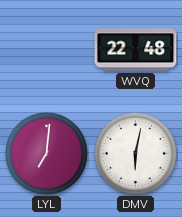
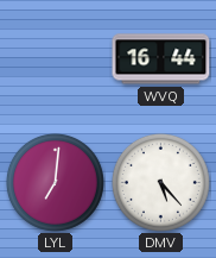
WVQ: 22:48 -> 16:44
DMV: 6:02 -> 5:23
